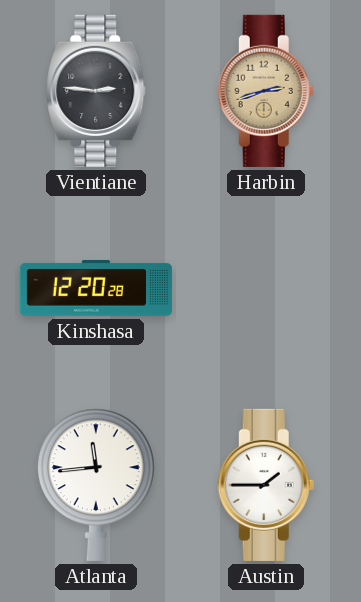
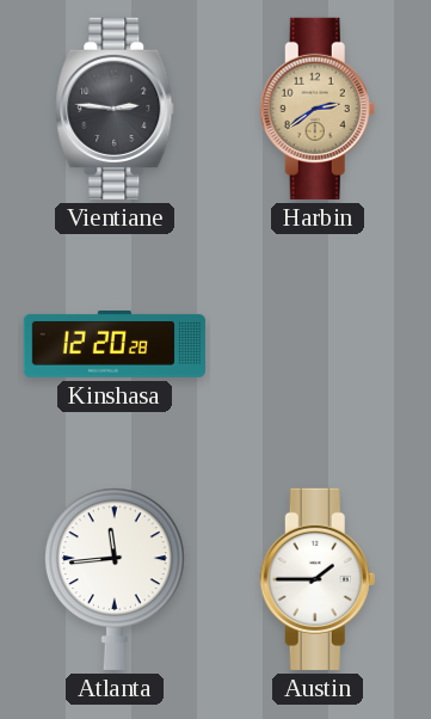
Harbin: 2:42 -> 2:39
